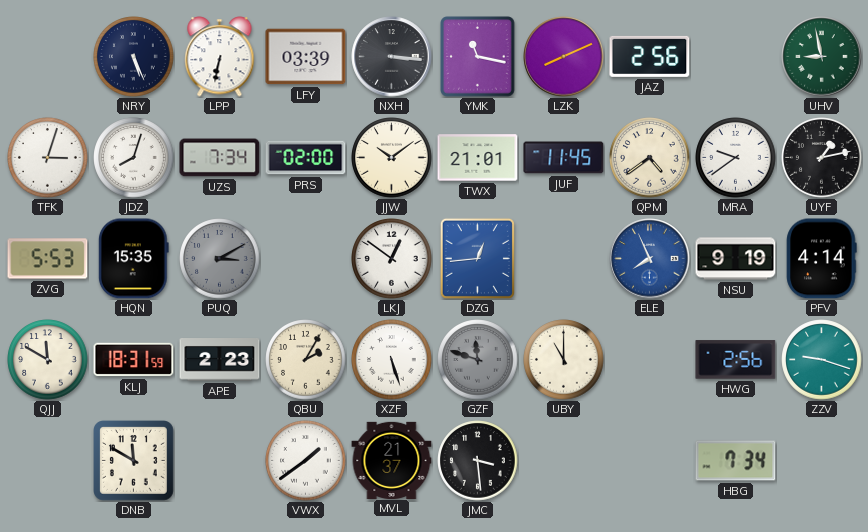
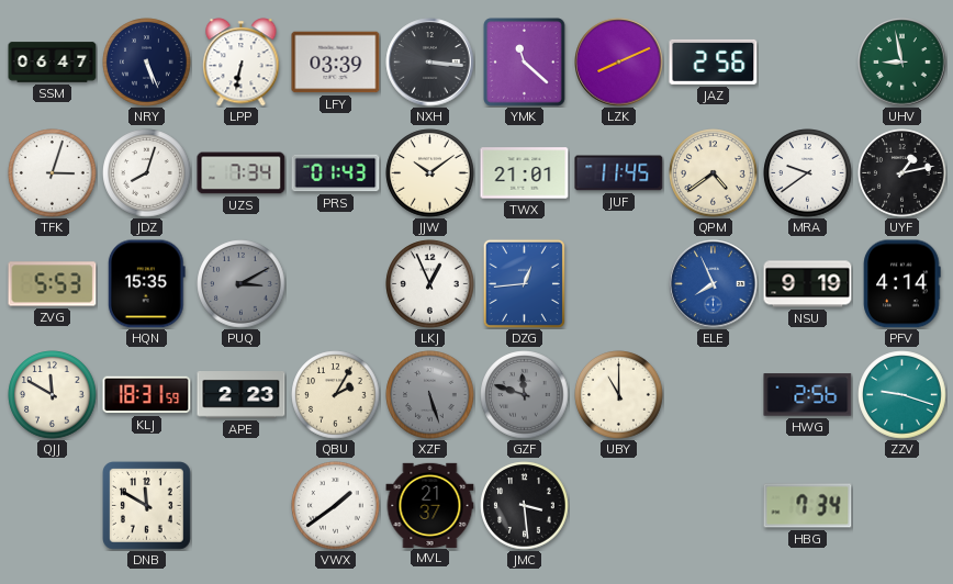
SSM: none -> 06:47
YMK: 11:17 -> 11:22
PRS: 02:00 -> 01:43
LKJ: 12:51 -> 12:56
XZF dial: white -> grey
